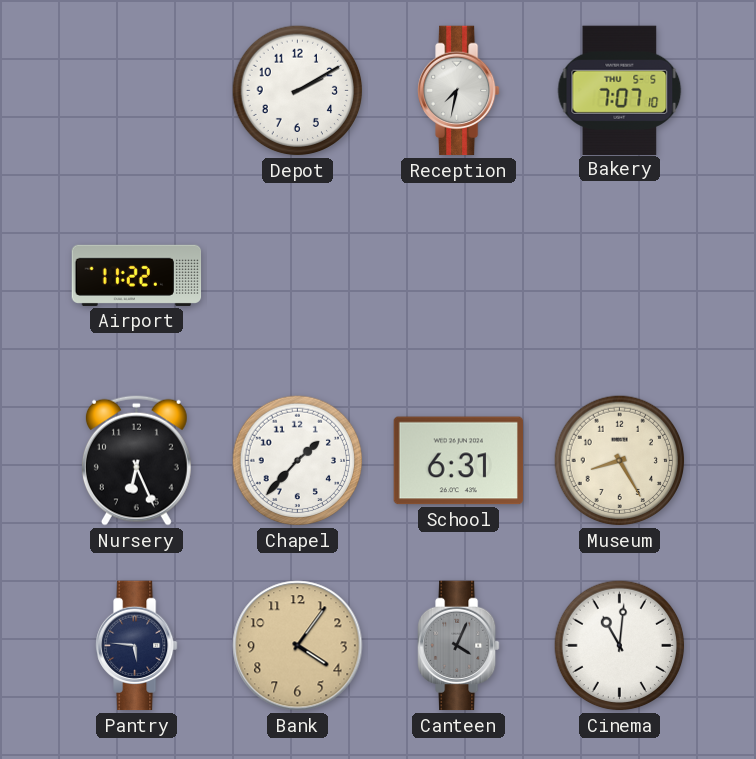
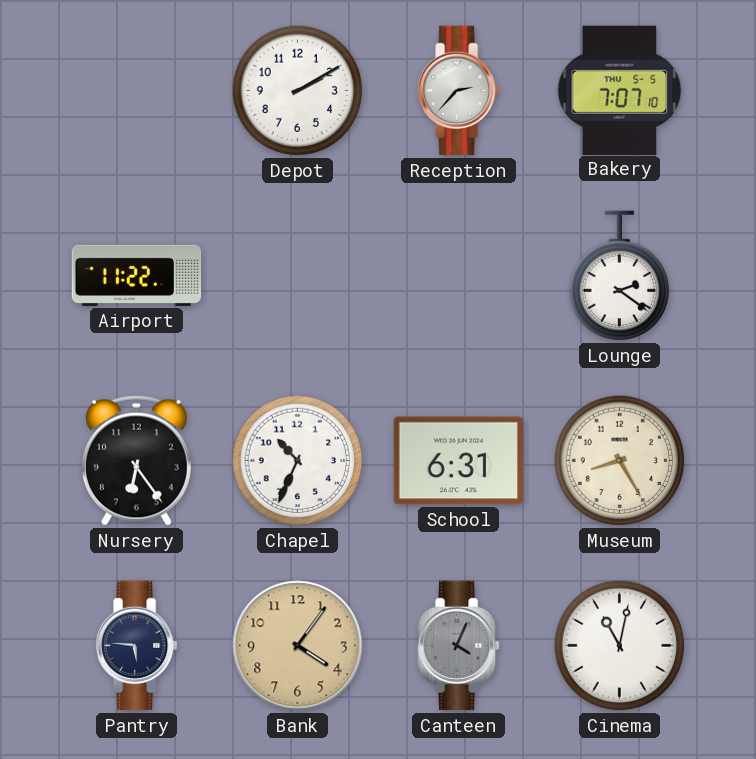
Reception: 7:32 -> 2:37
Lounge: none -> 2:21
Nursery: 6:26 -> 6:24
Chapel: 1:37 -> 10:34
Cinema: 11:01 -> 11:02
